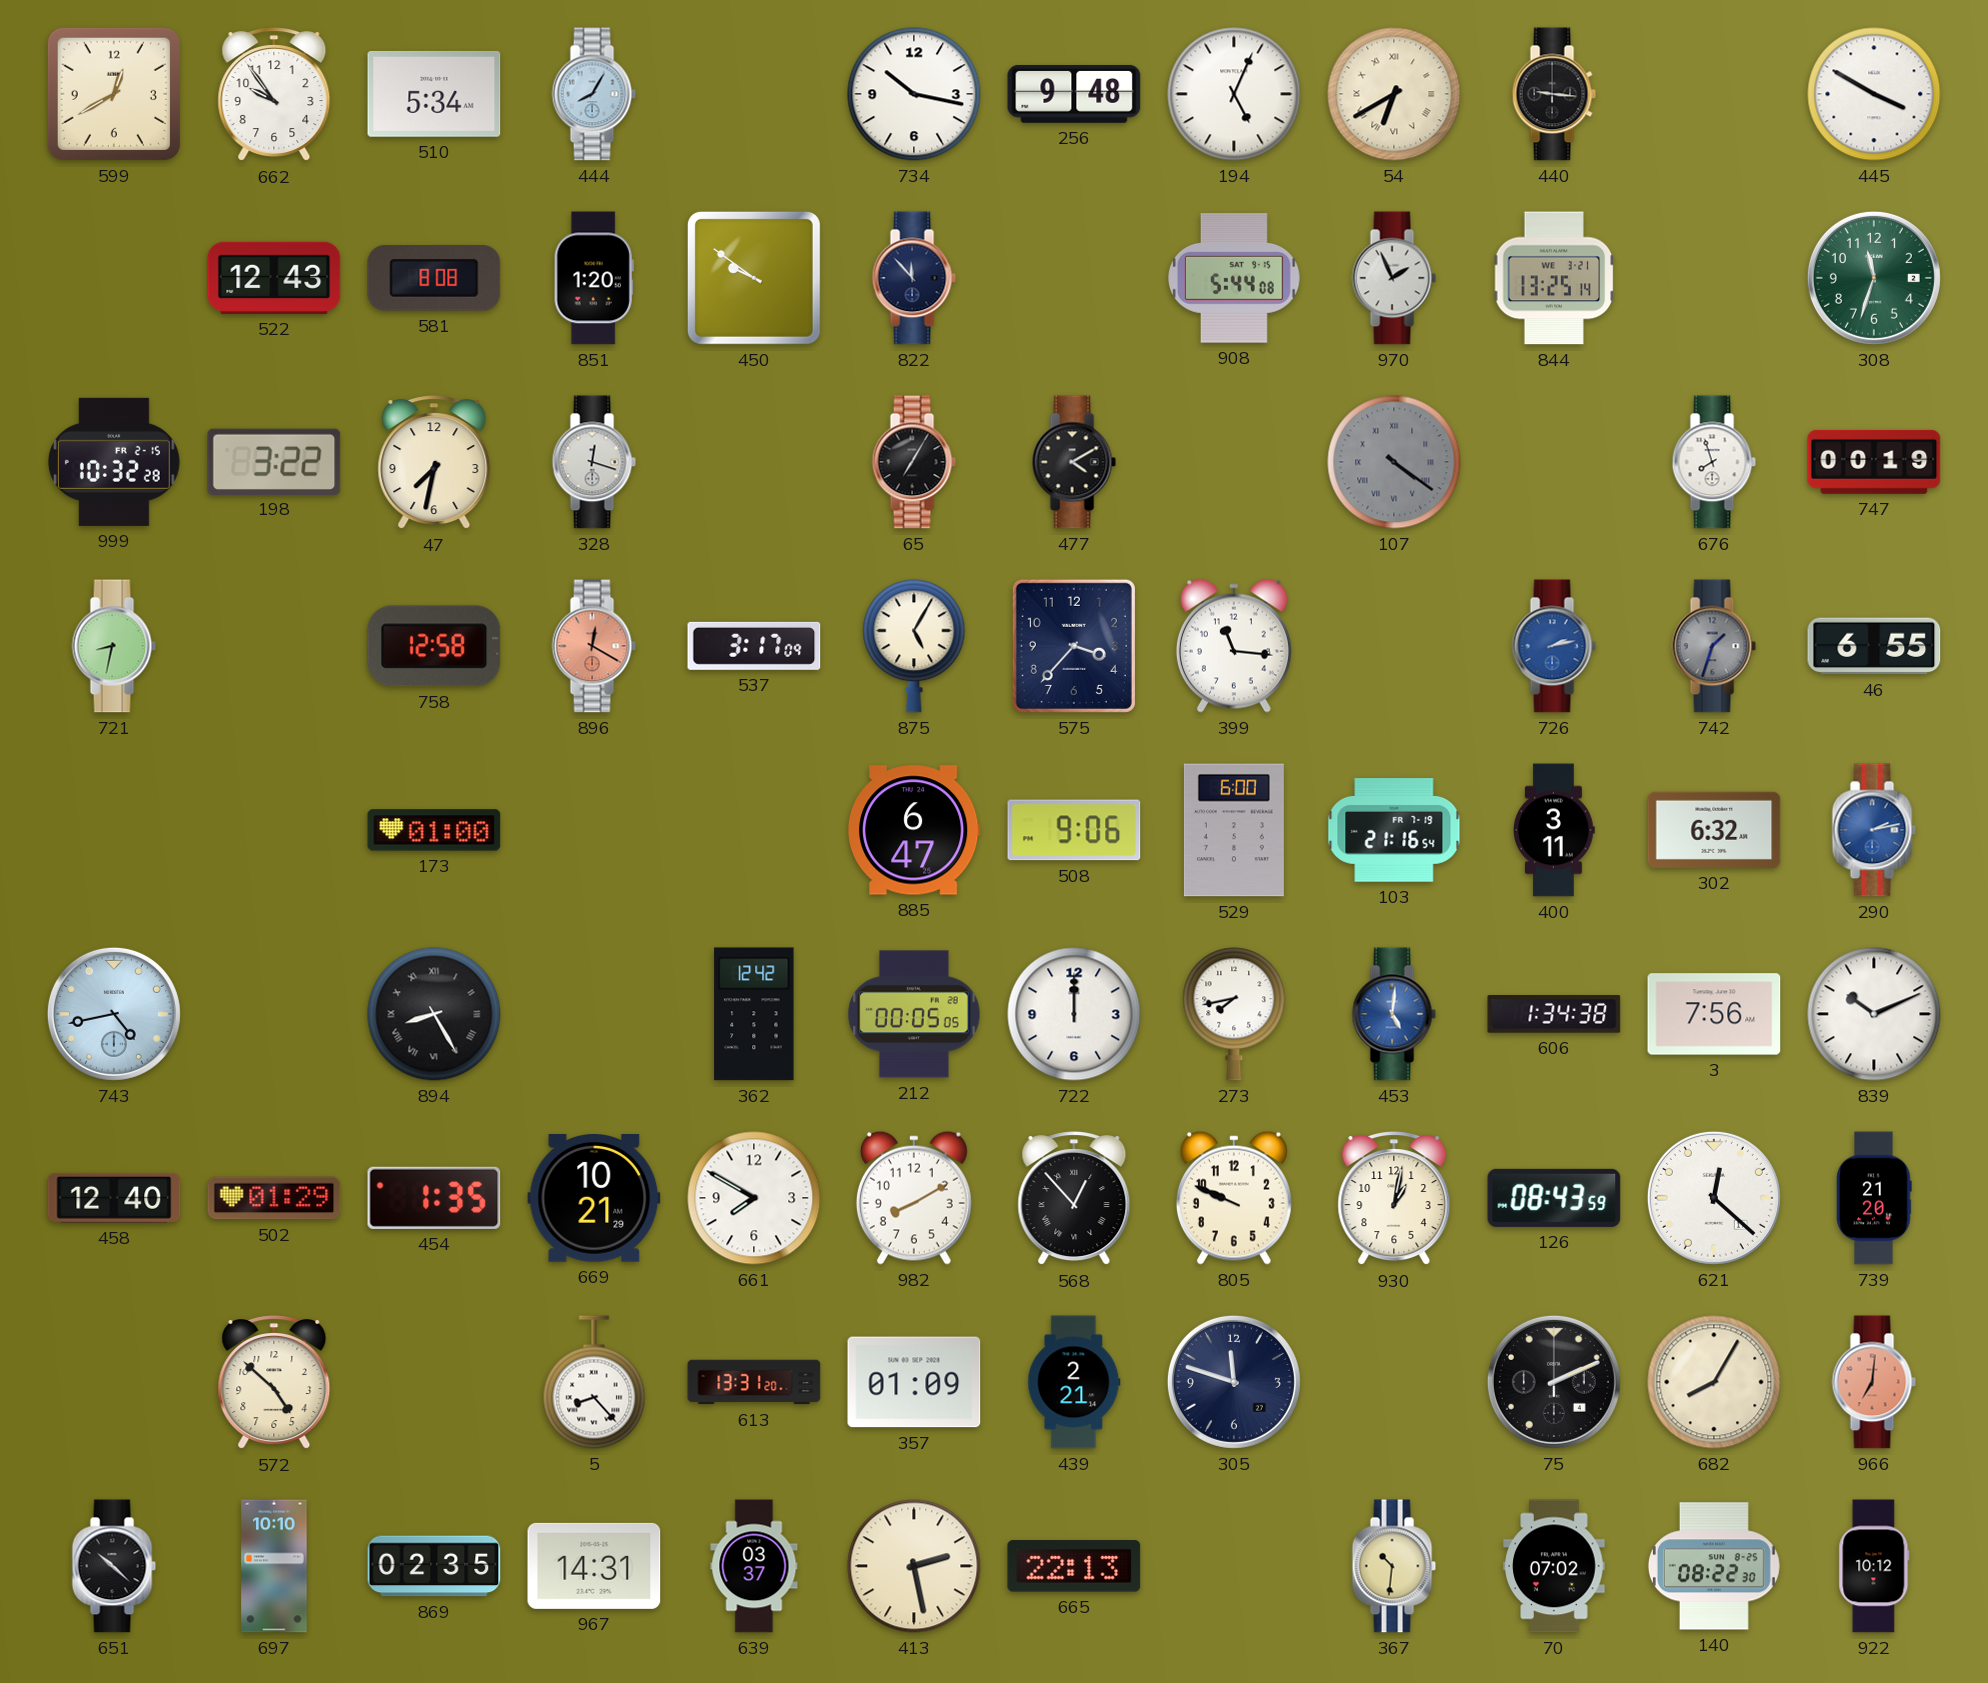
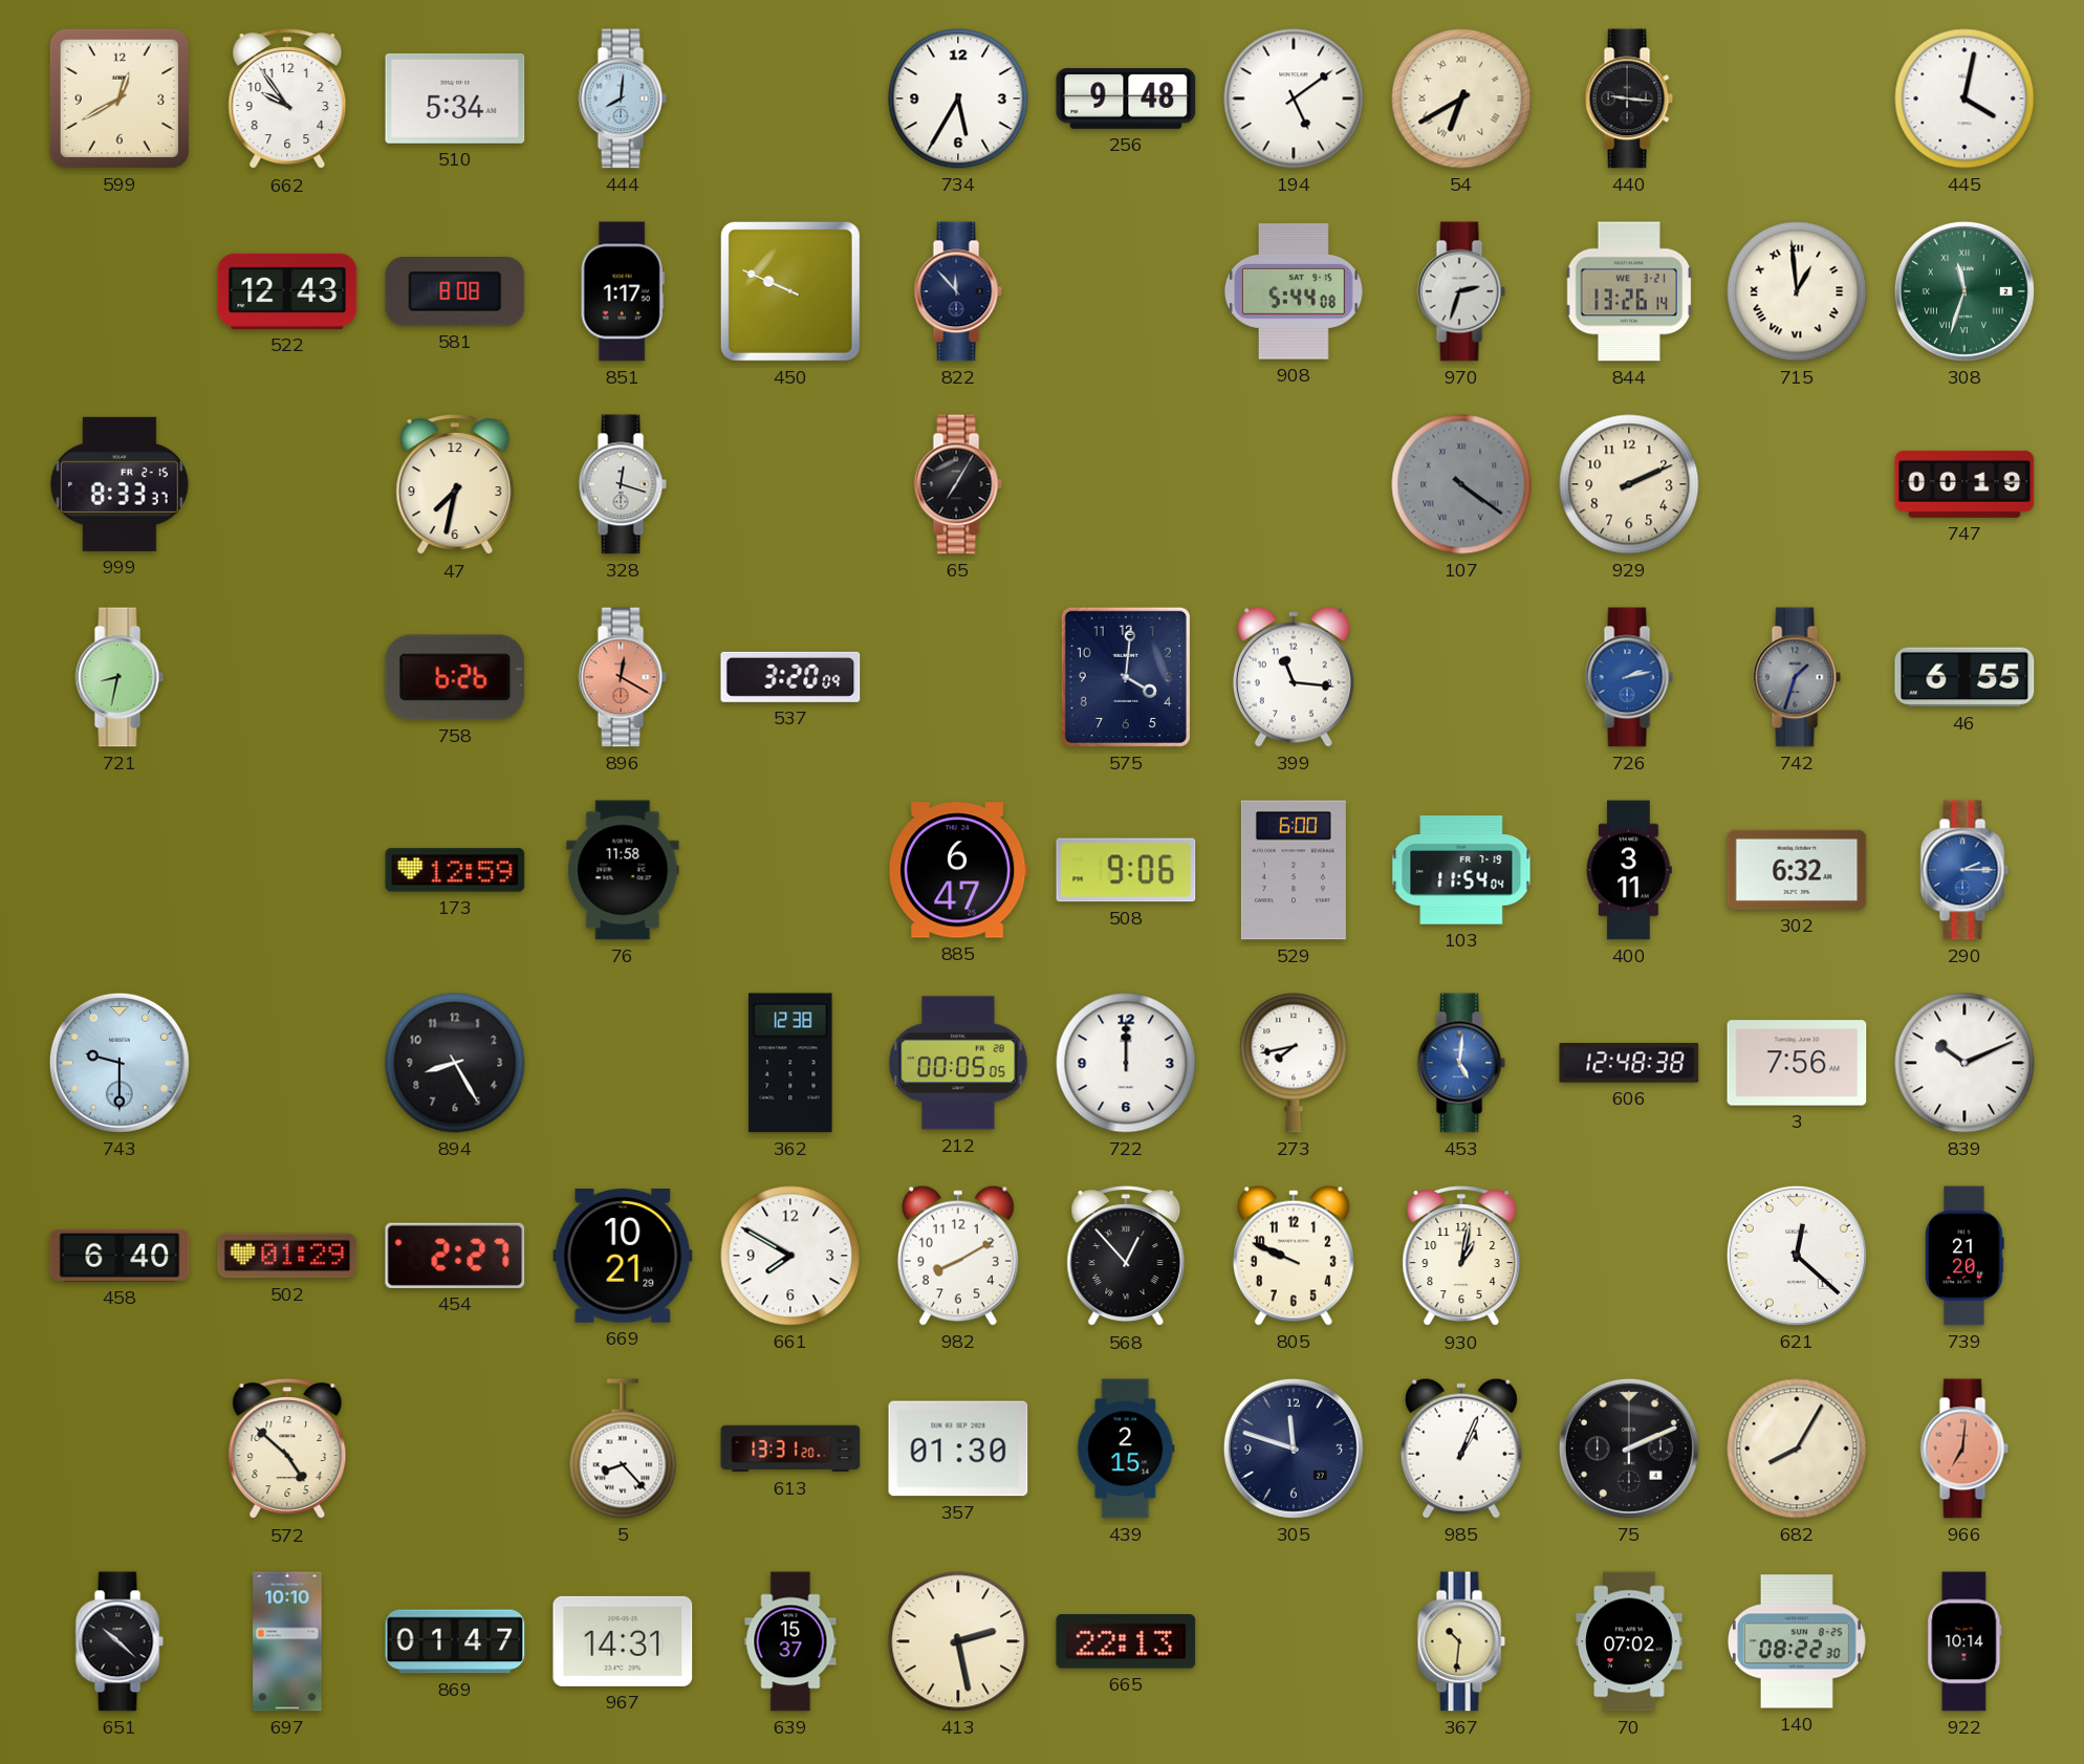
444: 8:05 -> 8:01
734: 10:17 -> 5:35
194: 5:04 -> 5:09
445: 3:50 -> 4:02
851: 1:20 -> 1:17
450: 9:51 -> 9:49
970: 1:56 -> 2:33
844: 13:25 -> 13:26
715: none -> 12:59
308 numerals: Arabic -> Roman
999: 10:32 -> 8:33
198: 3:22 -> none
477: 4:10 -> none
929: none -> 2:11
676: 7:57 -> none
758: 12:58 -> 6:26
537: 3:17 -> 3:20
875: 5:05 -> none
575: 3:37 -> 4:01
173: 01:00 -> 12:59
76: none -> 11:58
103: 21:16 -> 11:54
290: 2:13 -> 2:15
743: 4:43 -> 9:30
894 numerals: Roman -> Arabic
362: 12:42 -> 12:38
606: 1:34 -> 12:48
458: 12:40 -> 6:40
454: 1:35 -> 2:27
126: 08:43 -> none
357: 01:09 -> 01:30
439: 2:21 -> 2:15
985: none -> 1:04
869: 02:35 -> 01:47
639: 03:37 -> 15:37
922: 10:12 -> 10:14
